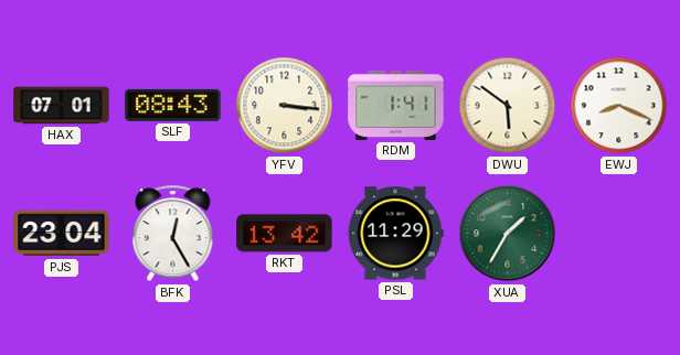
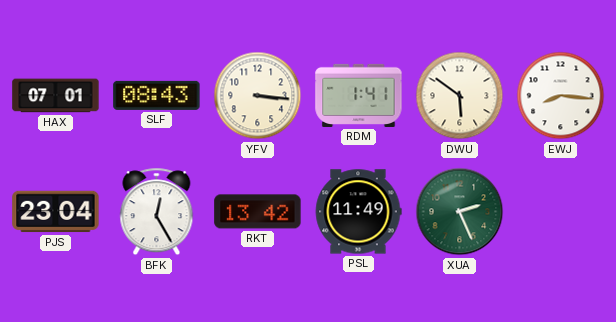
EWJ: 8:19 -> 8:16
PSL: 11:29 -> 11:49
XUA: 1:35 -> 2:26
